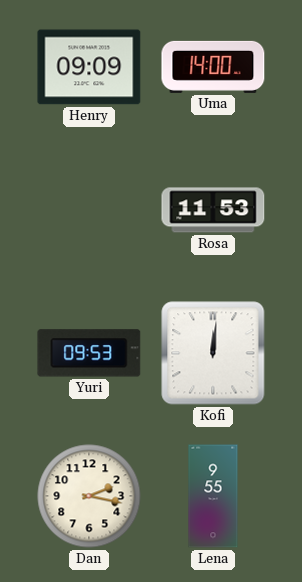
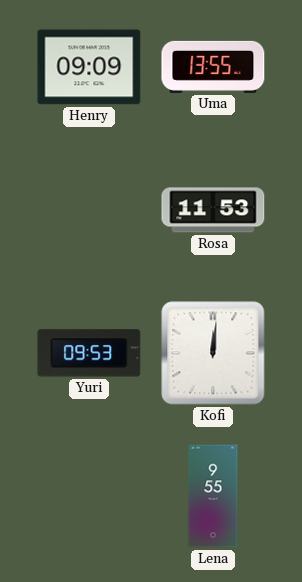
Uma: 14:00 -> 13:55
Dan: 2:17 -> none
